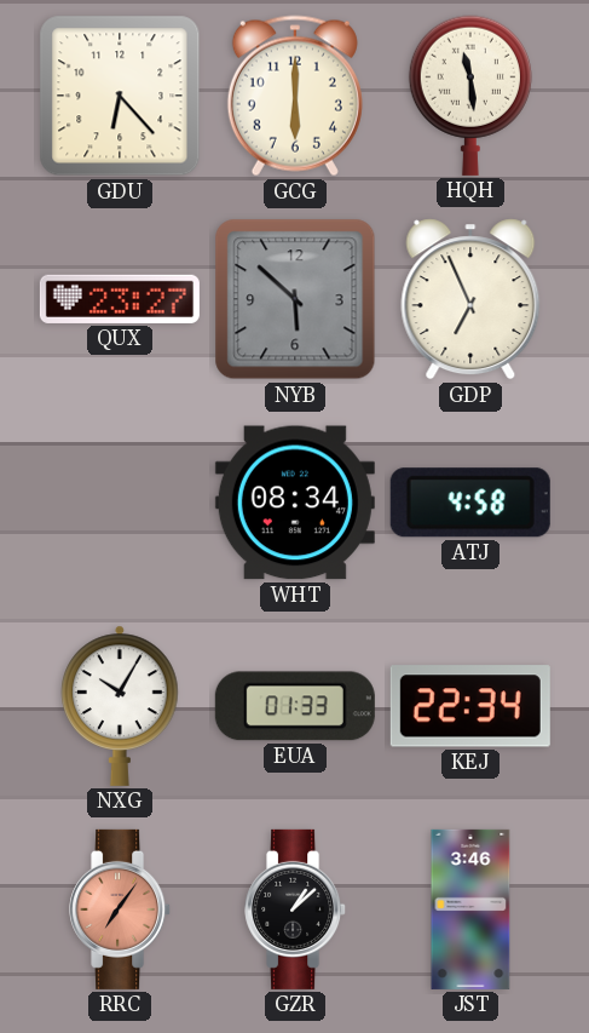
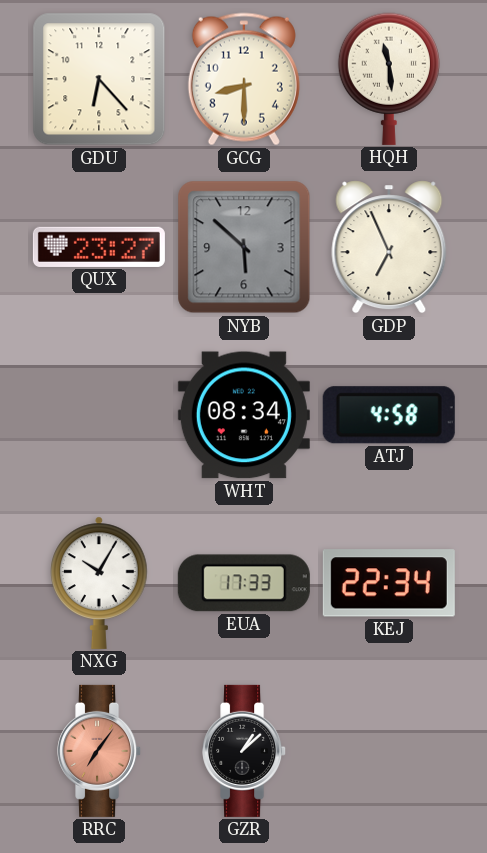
GCG: 6:00 -> 8:30
EUA: 01:33 -> 17:33
JST: 3:46 -> none
